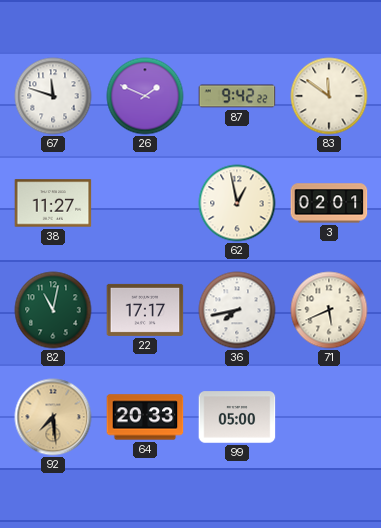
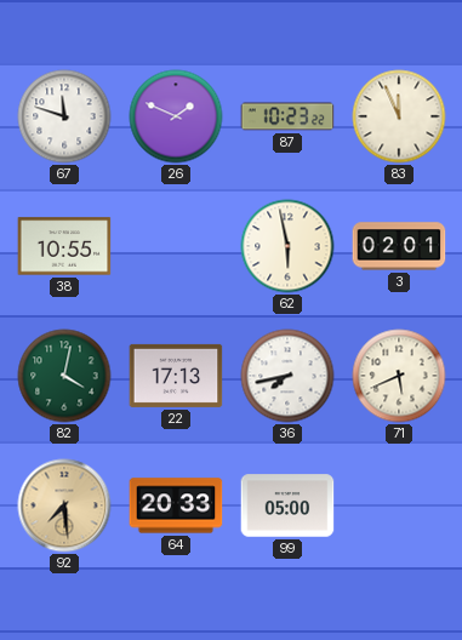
87: 9:42 -> 10:23
83: 11:51 -> 11:56
38: 11:27 -> 10:55
62: 12:58 -> 5:58
82: 11:02 -> 4:02
22: 17:17 -> 17:13
